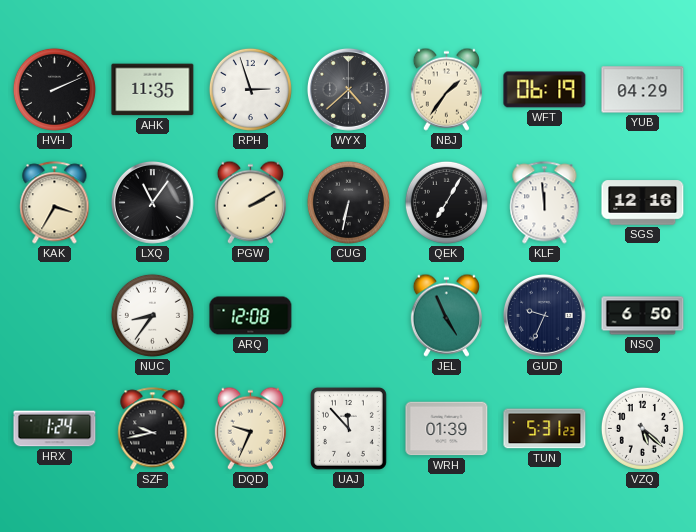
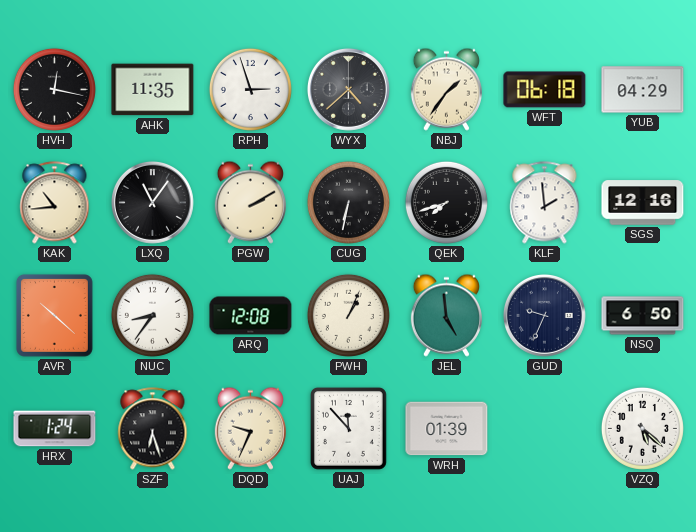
HVH: 2:11 -> 12:17
WFT: 06:19 -> 06:18
KAK: 3:35 -> 10:44
QEK: 7:05 -> 7:42
KLF: 11:59 -> 1:59
AVR: none -> 10:22
PWH: none -> 1:04
JEL: 4:56 -> 4:59
SZF: 9:43 -> 6:27
TUN: 5:31 -> none
